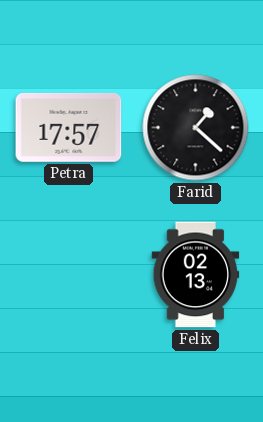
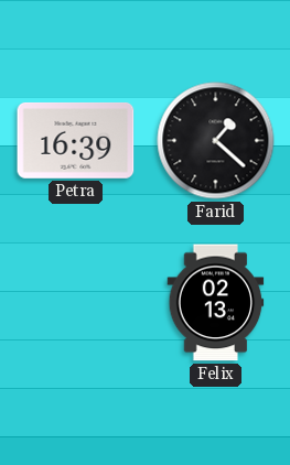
Petra: 17:57 -> 16:39
